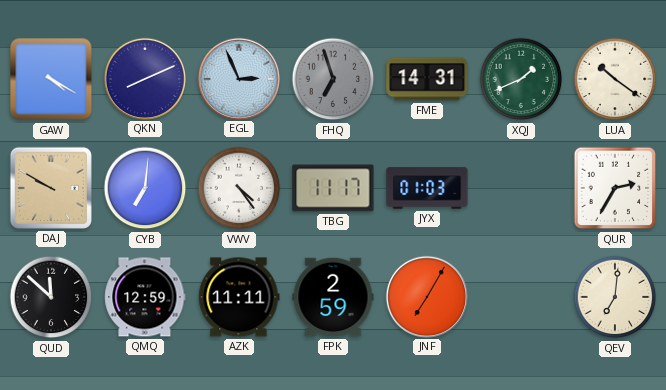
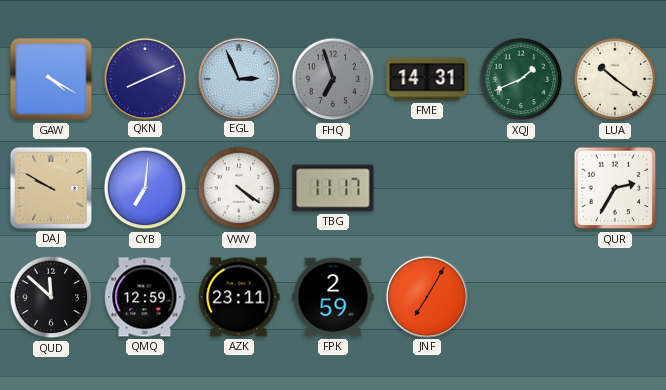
VWV: 4:24 -> 4:21
JYX: 01:03 -> none
AZK: 11:11 -> 23:11
QEV: 7:01 -> none
